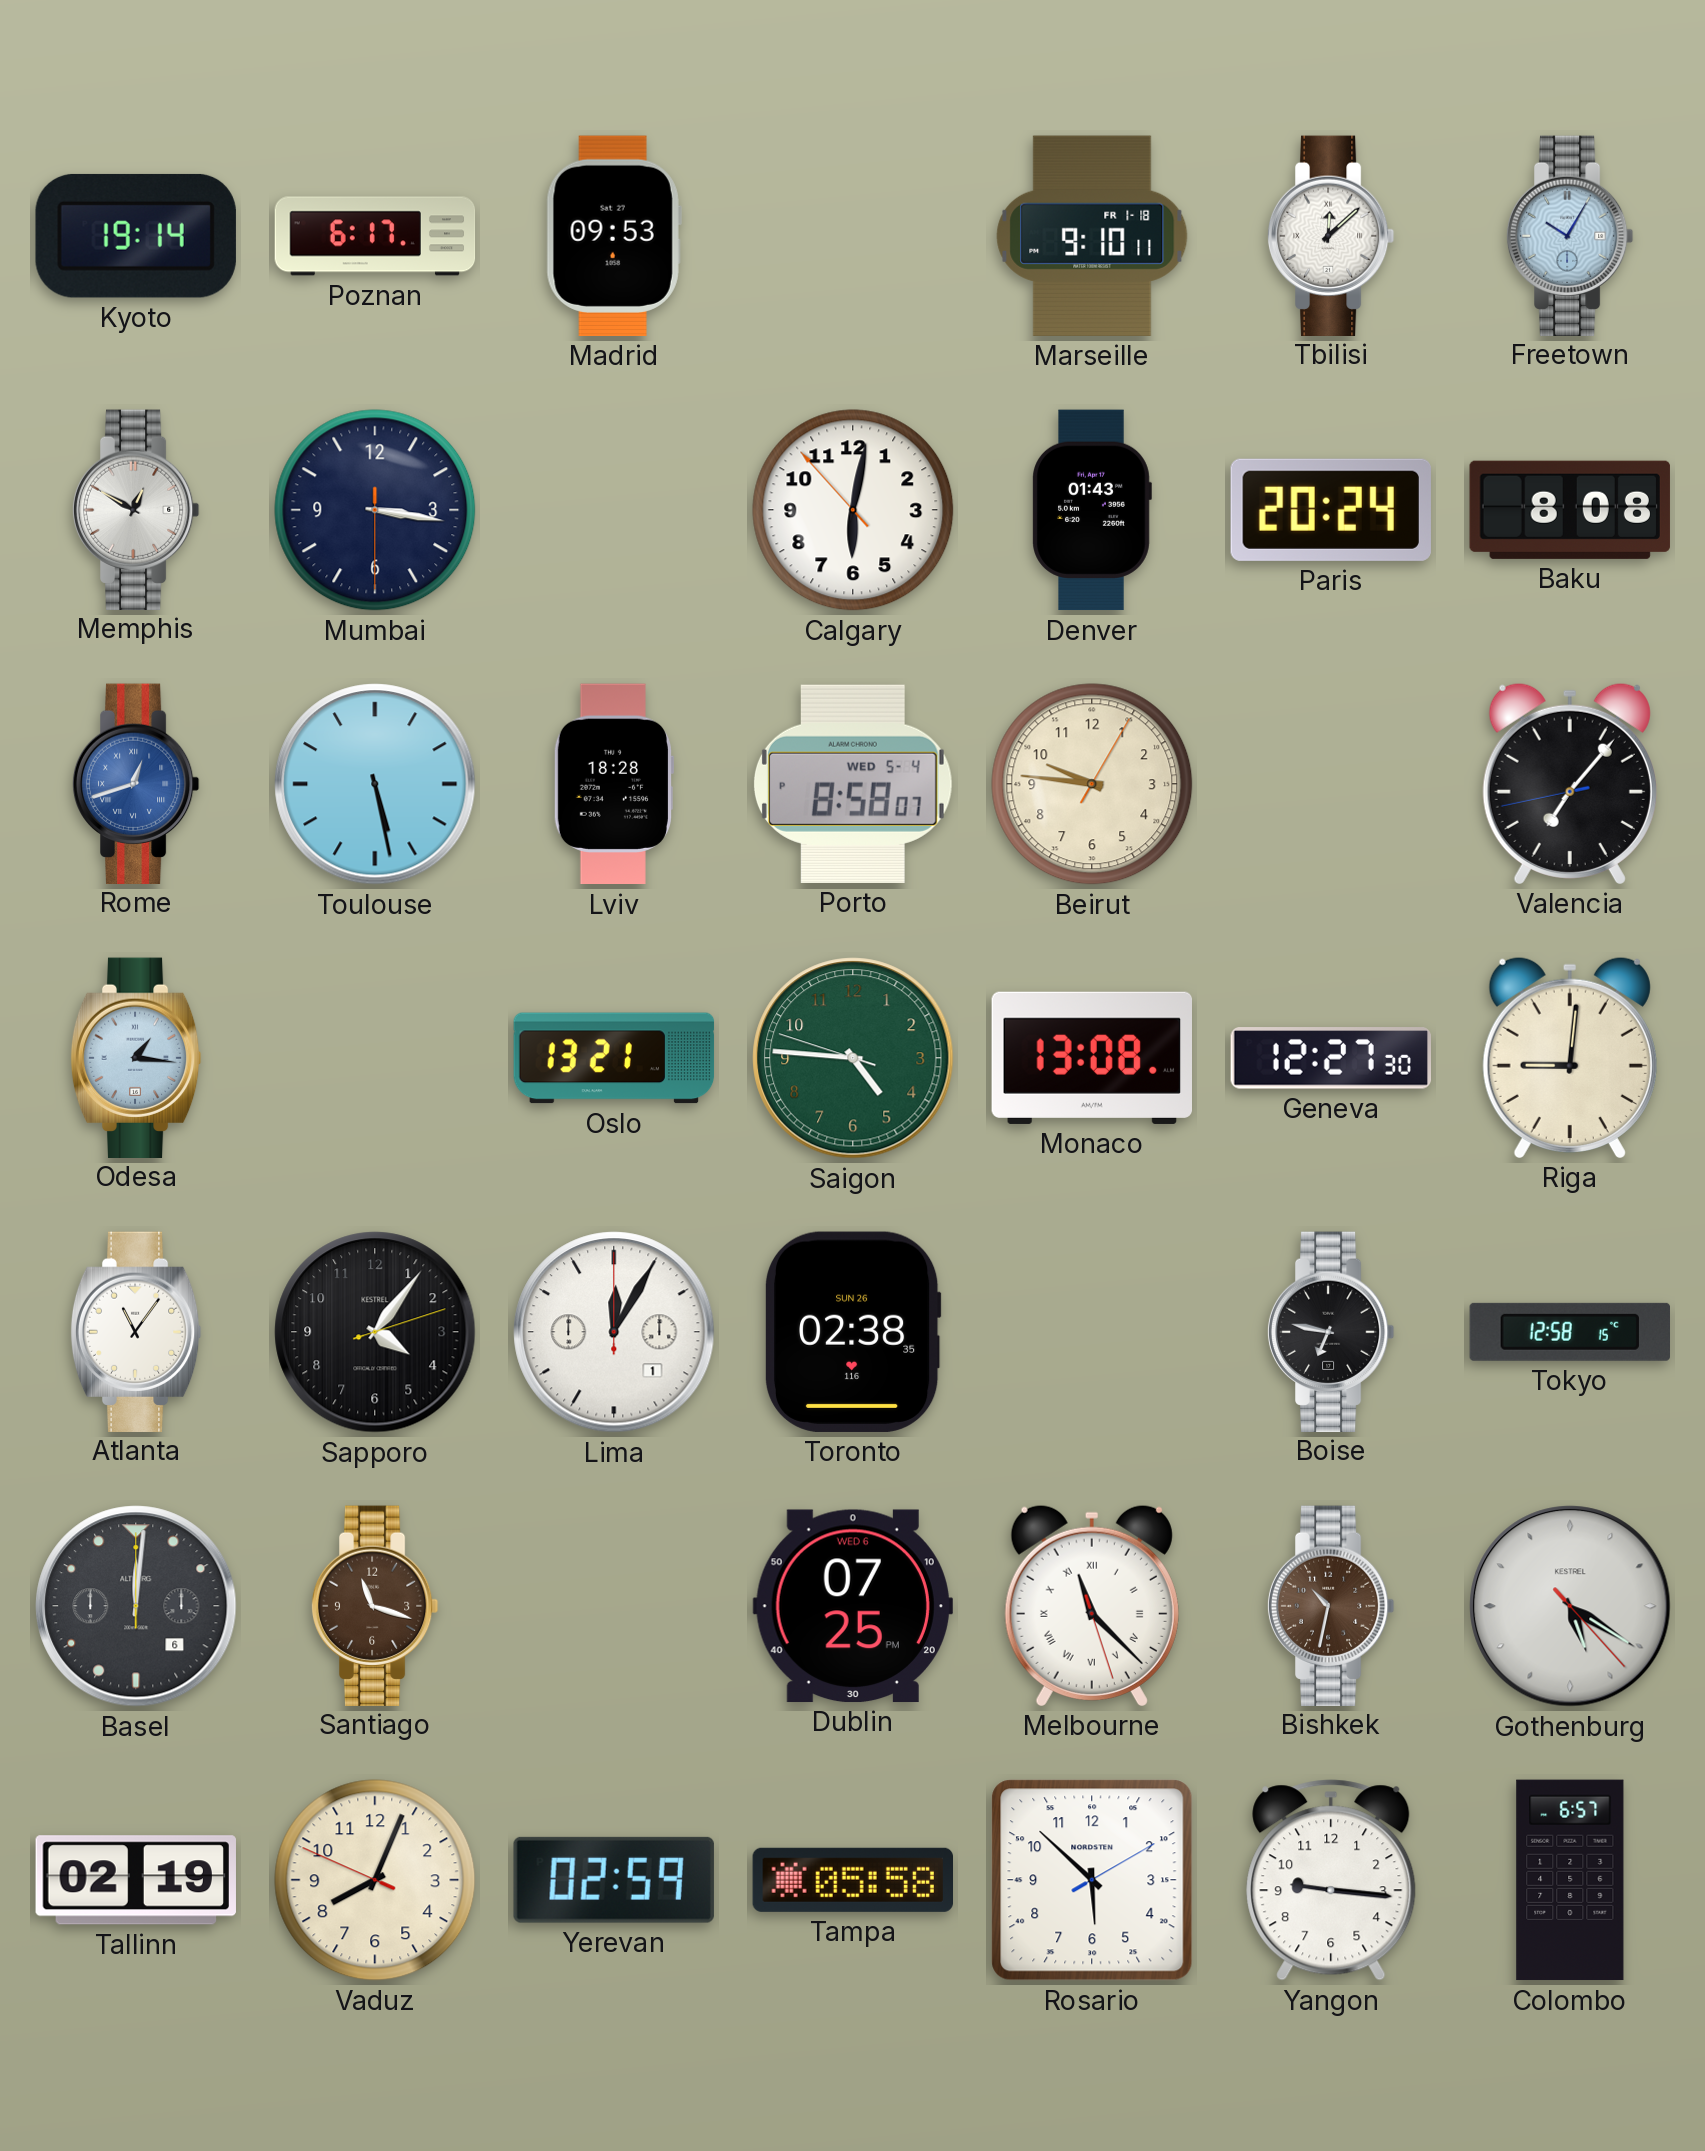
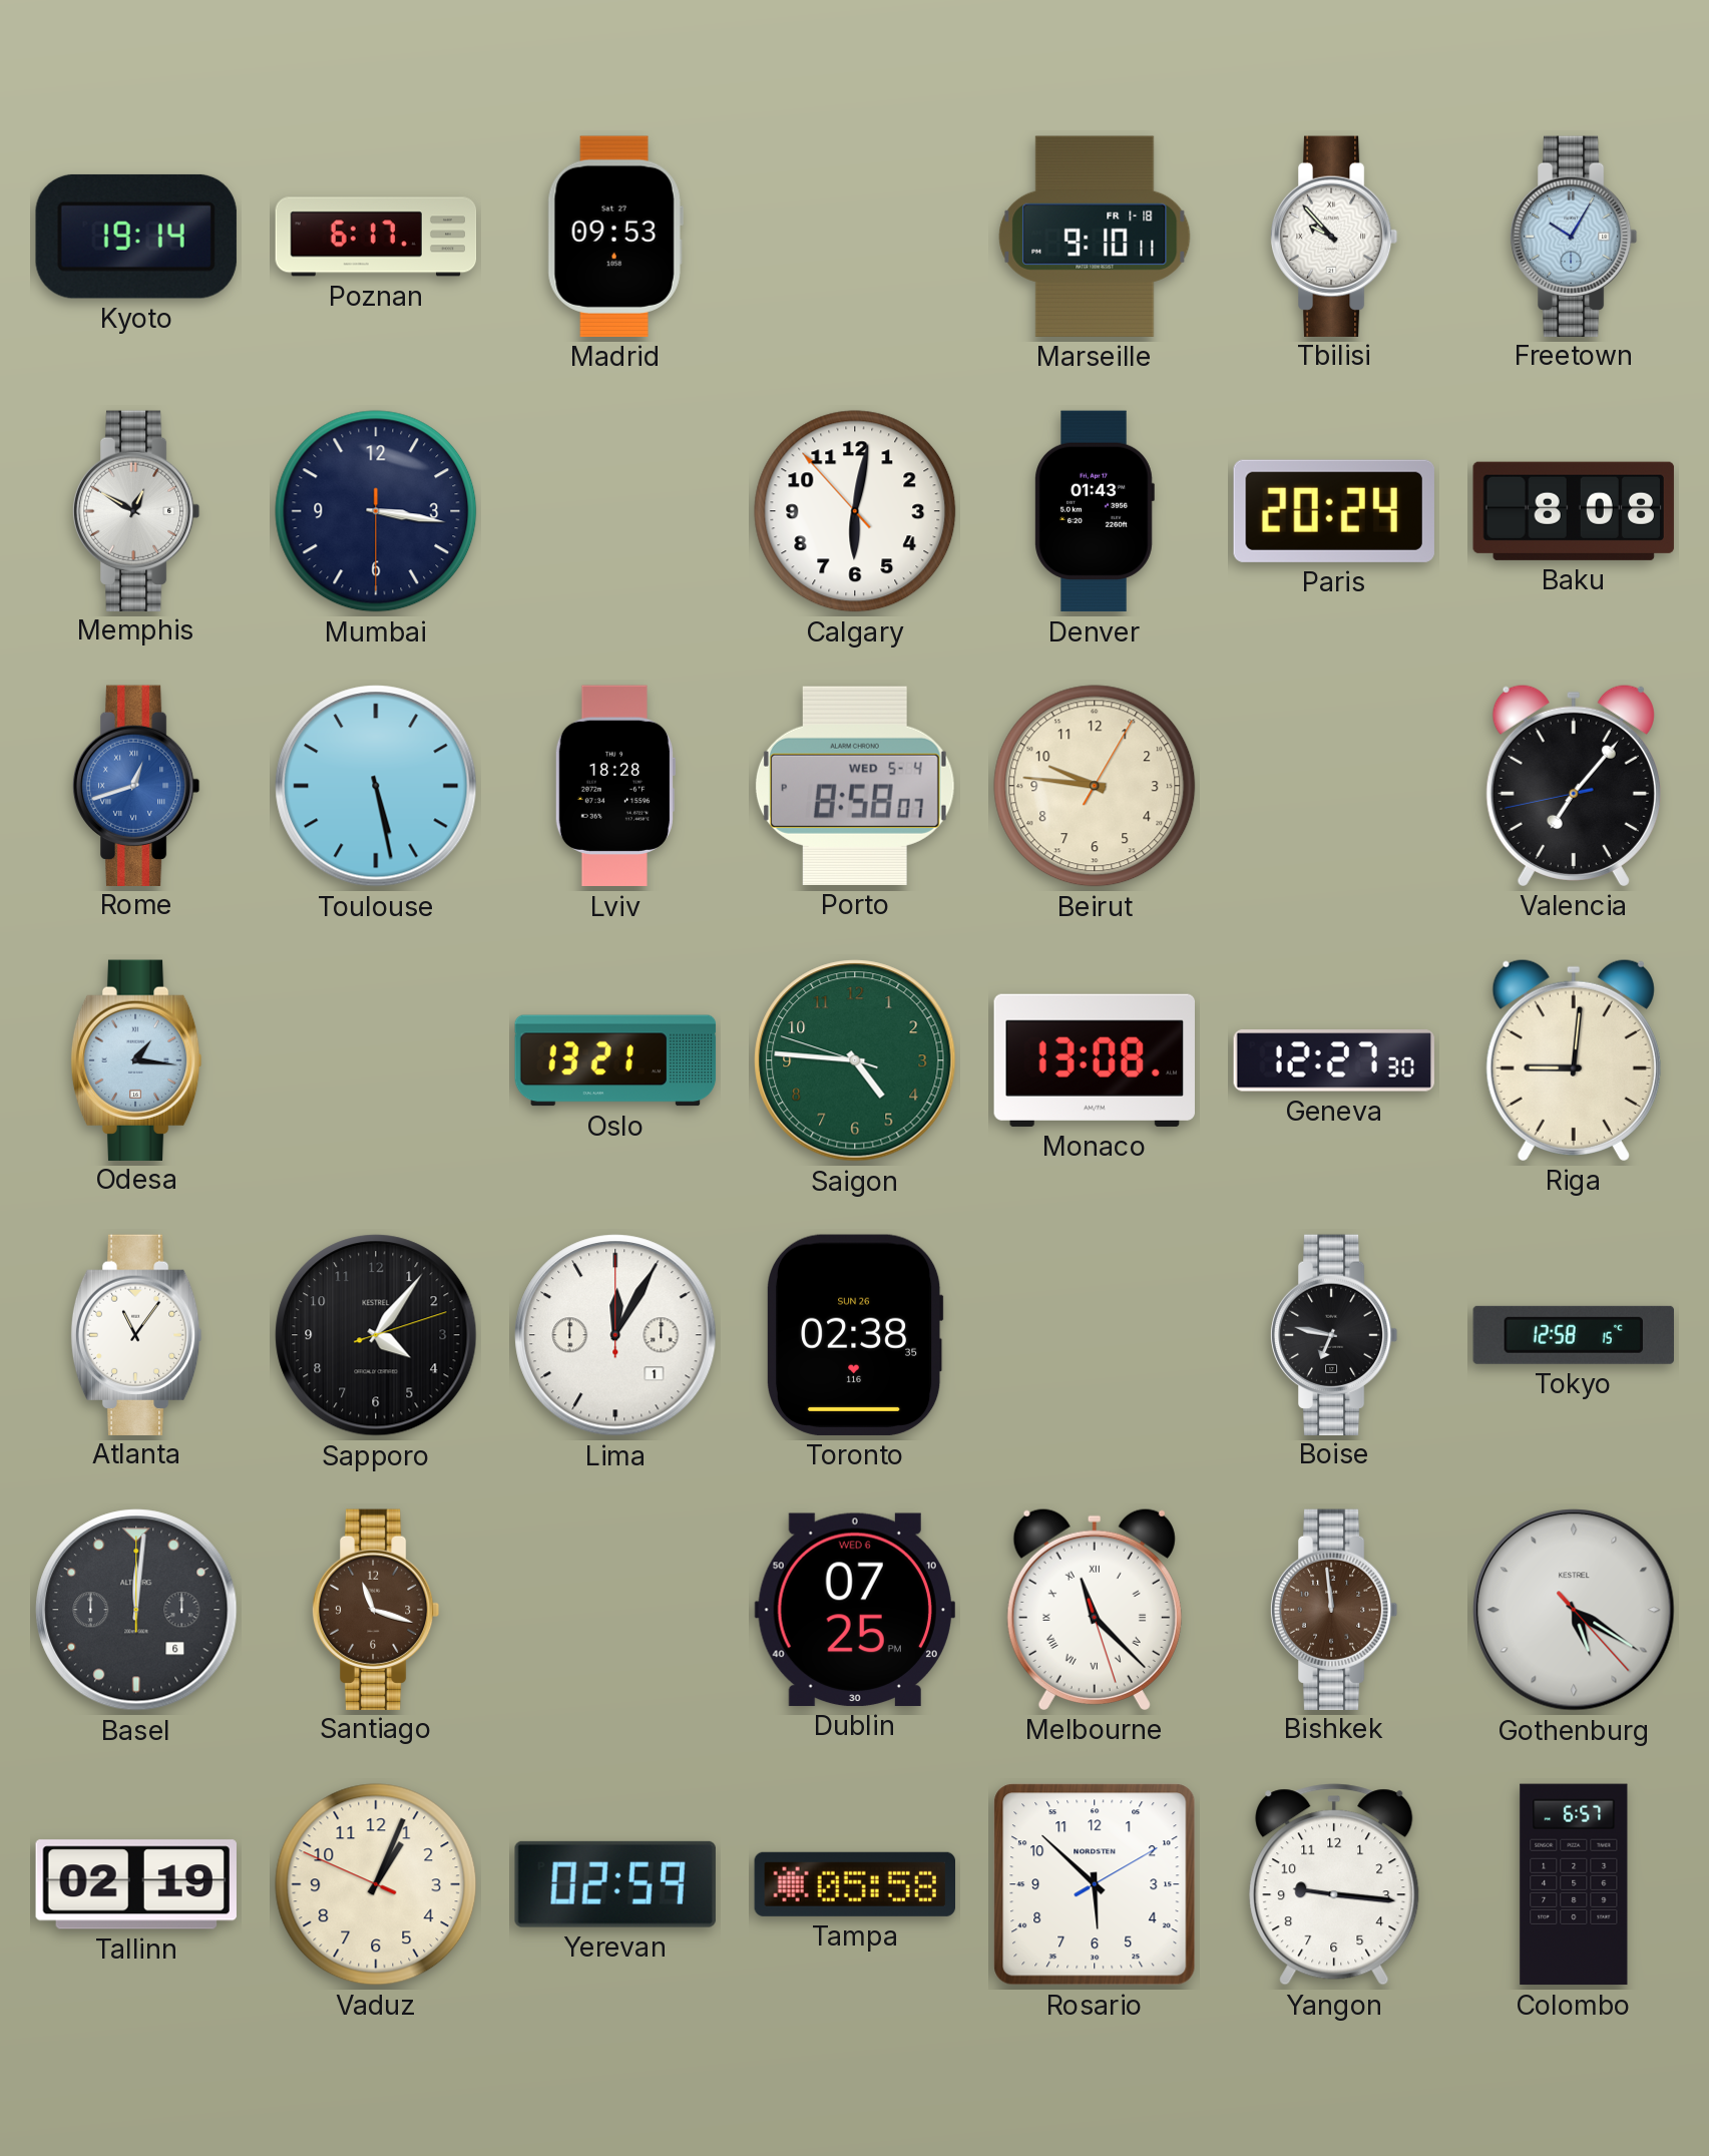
Tbilisi: 12:08 -> 9:53
Bishkek: 10:32 -> 11:59
Vaduz: 8:03 -> 1:03
